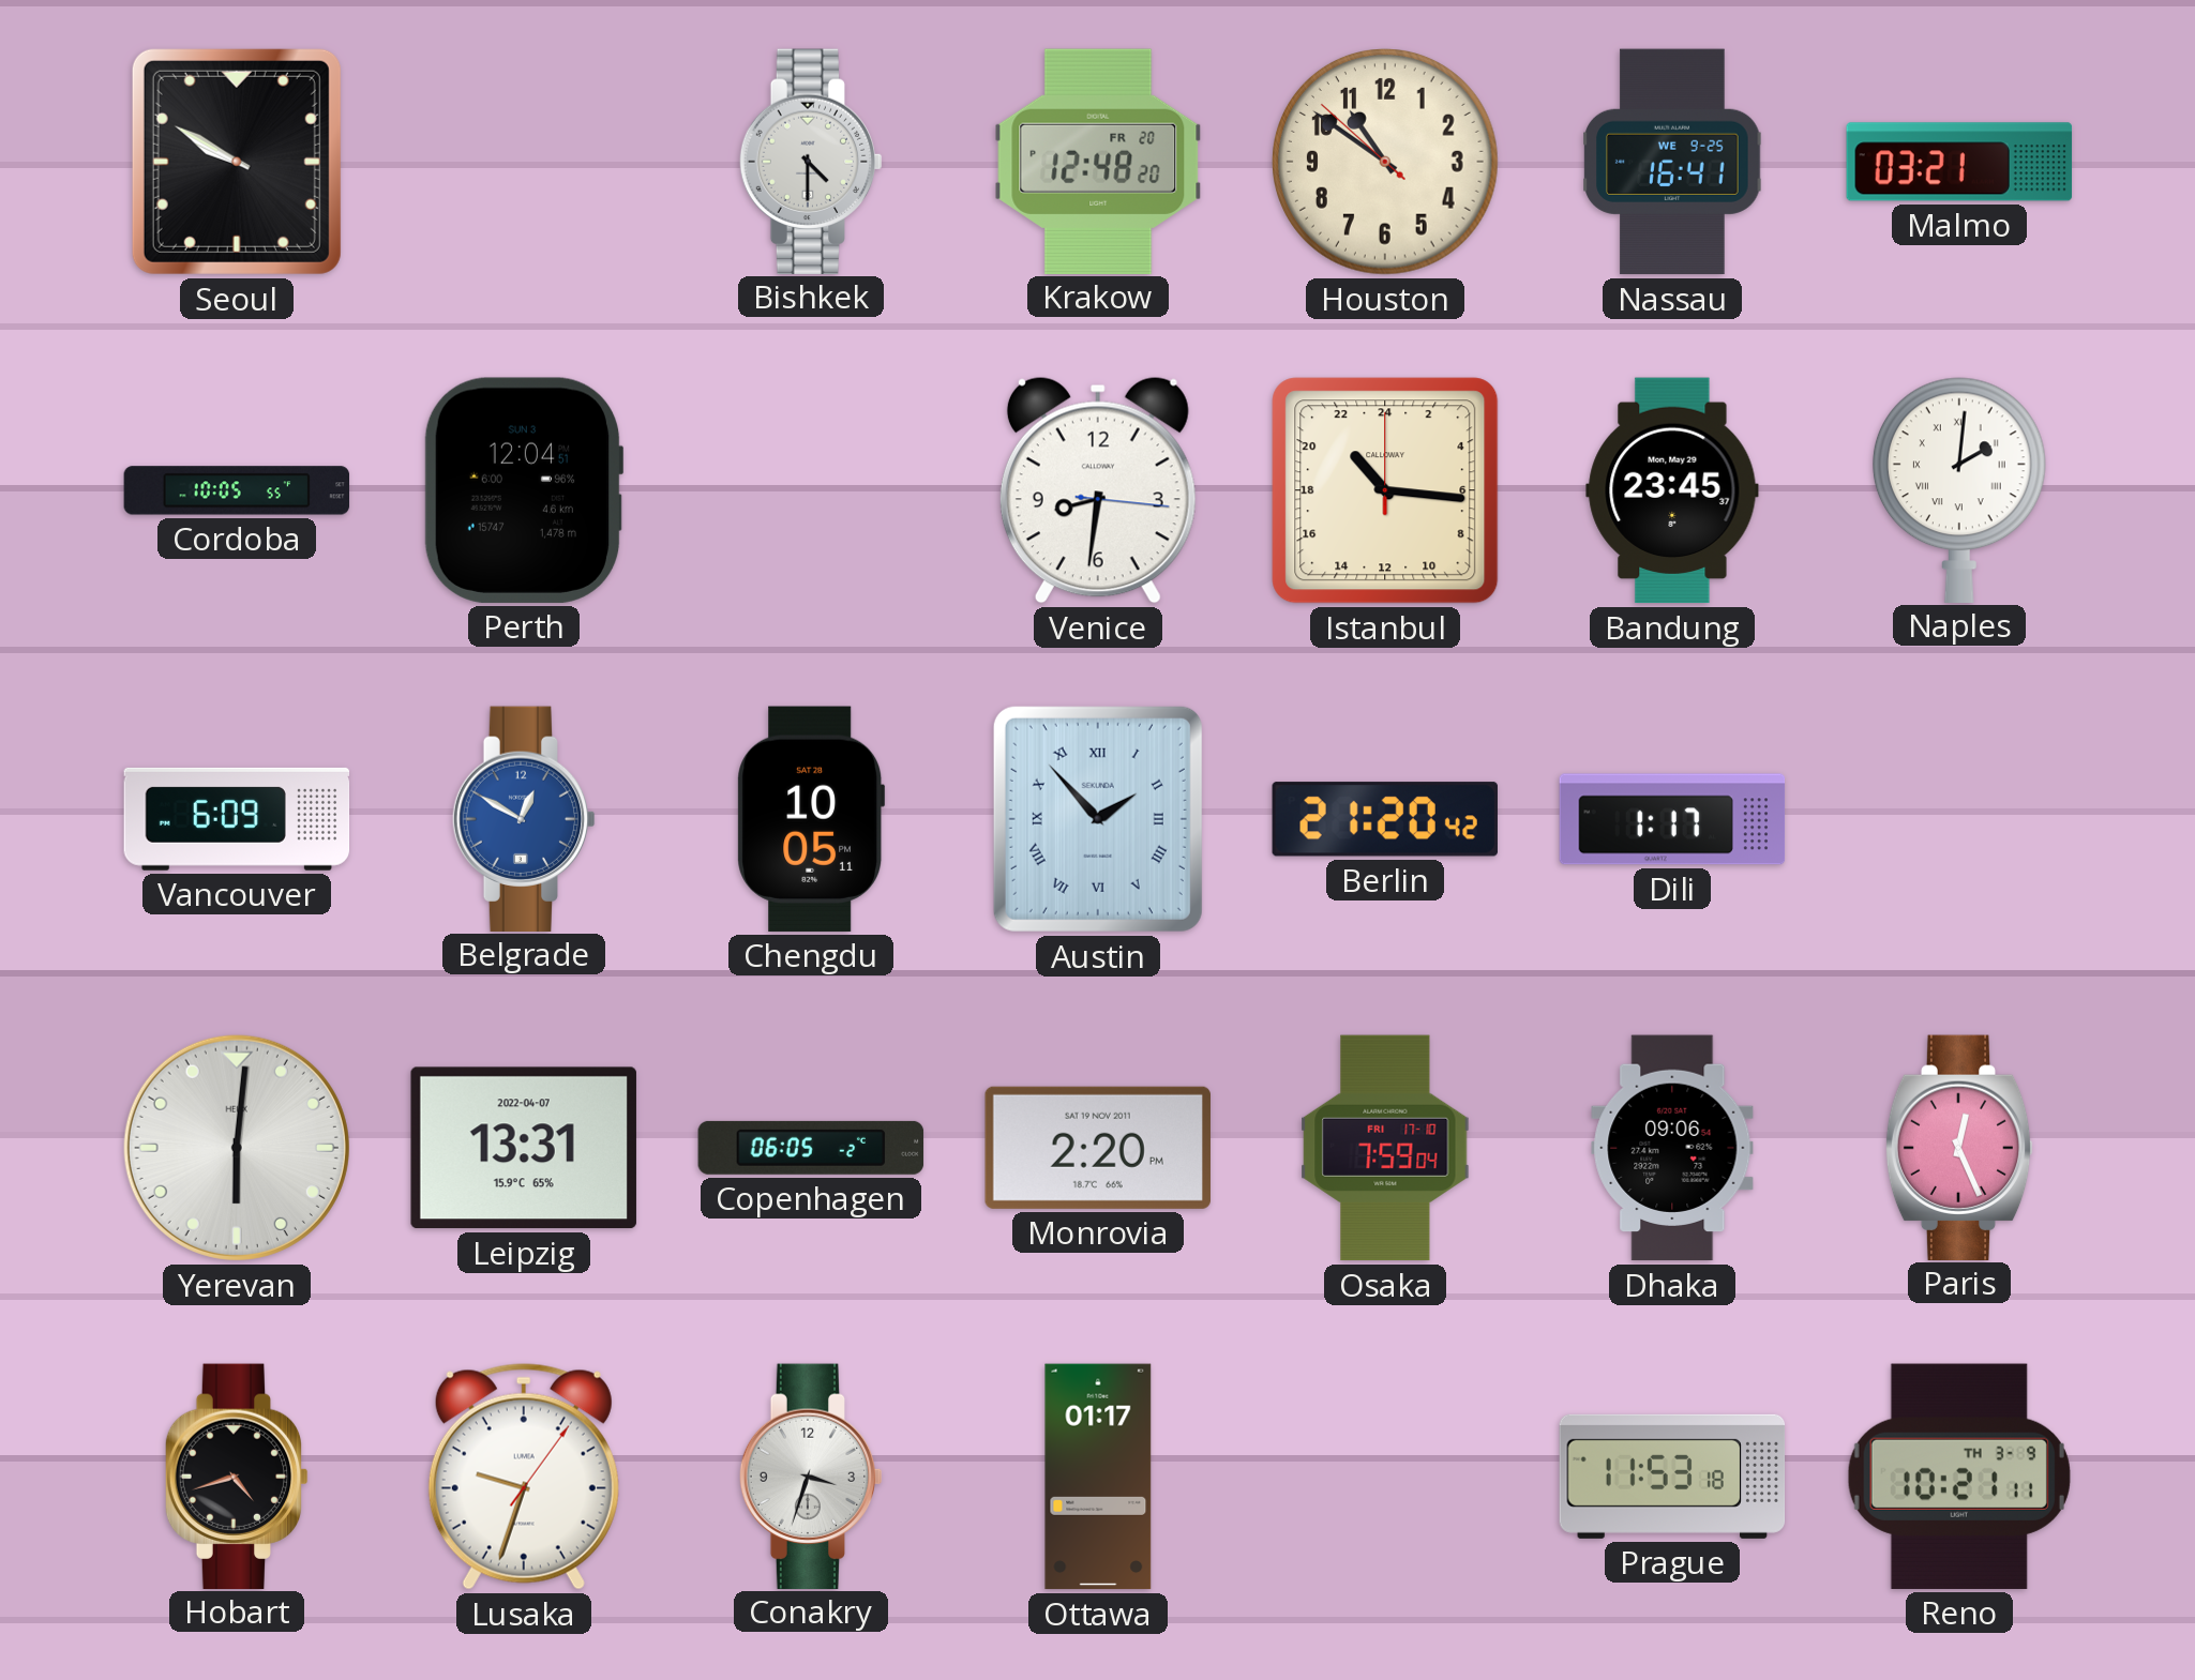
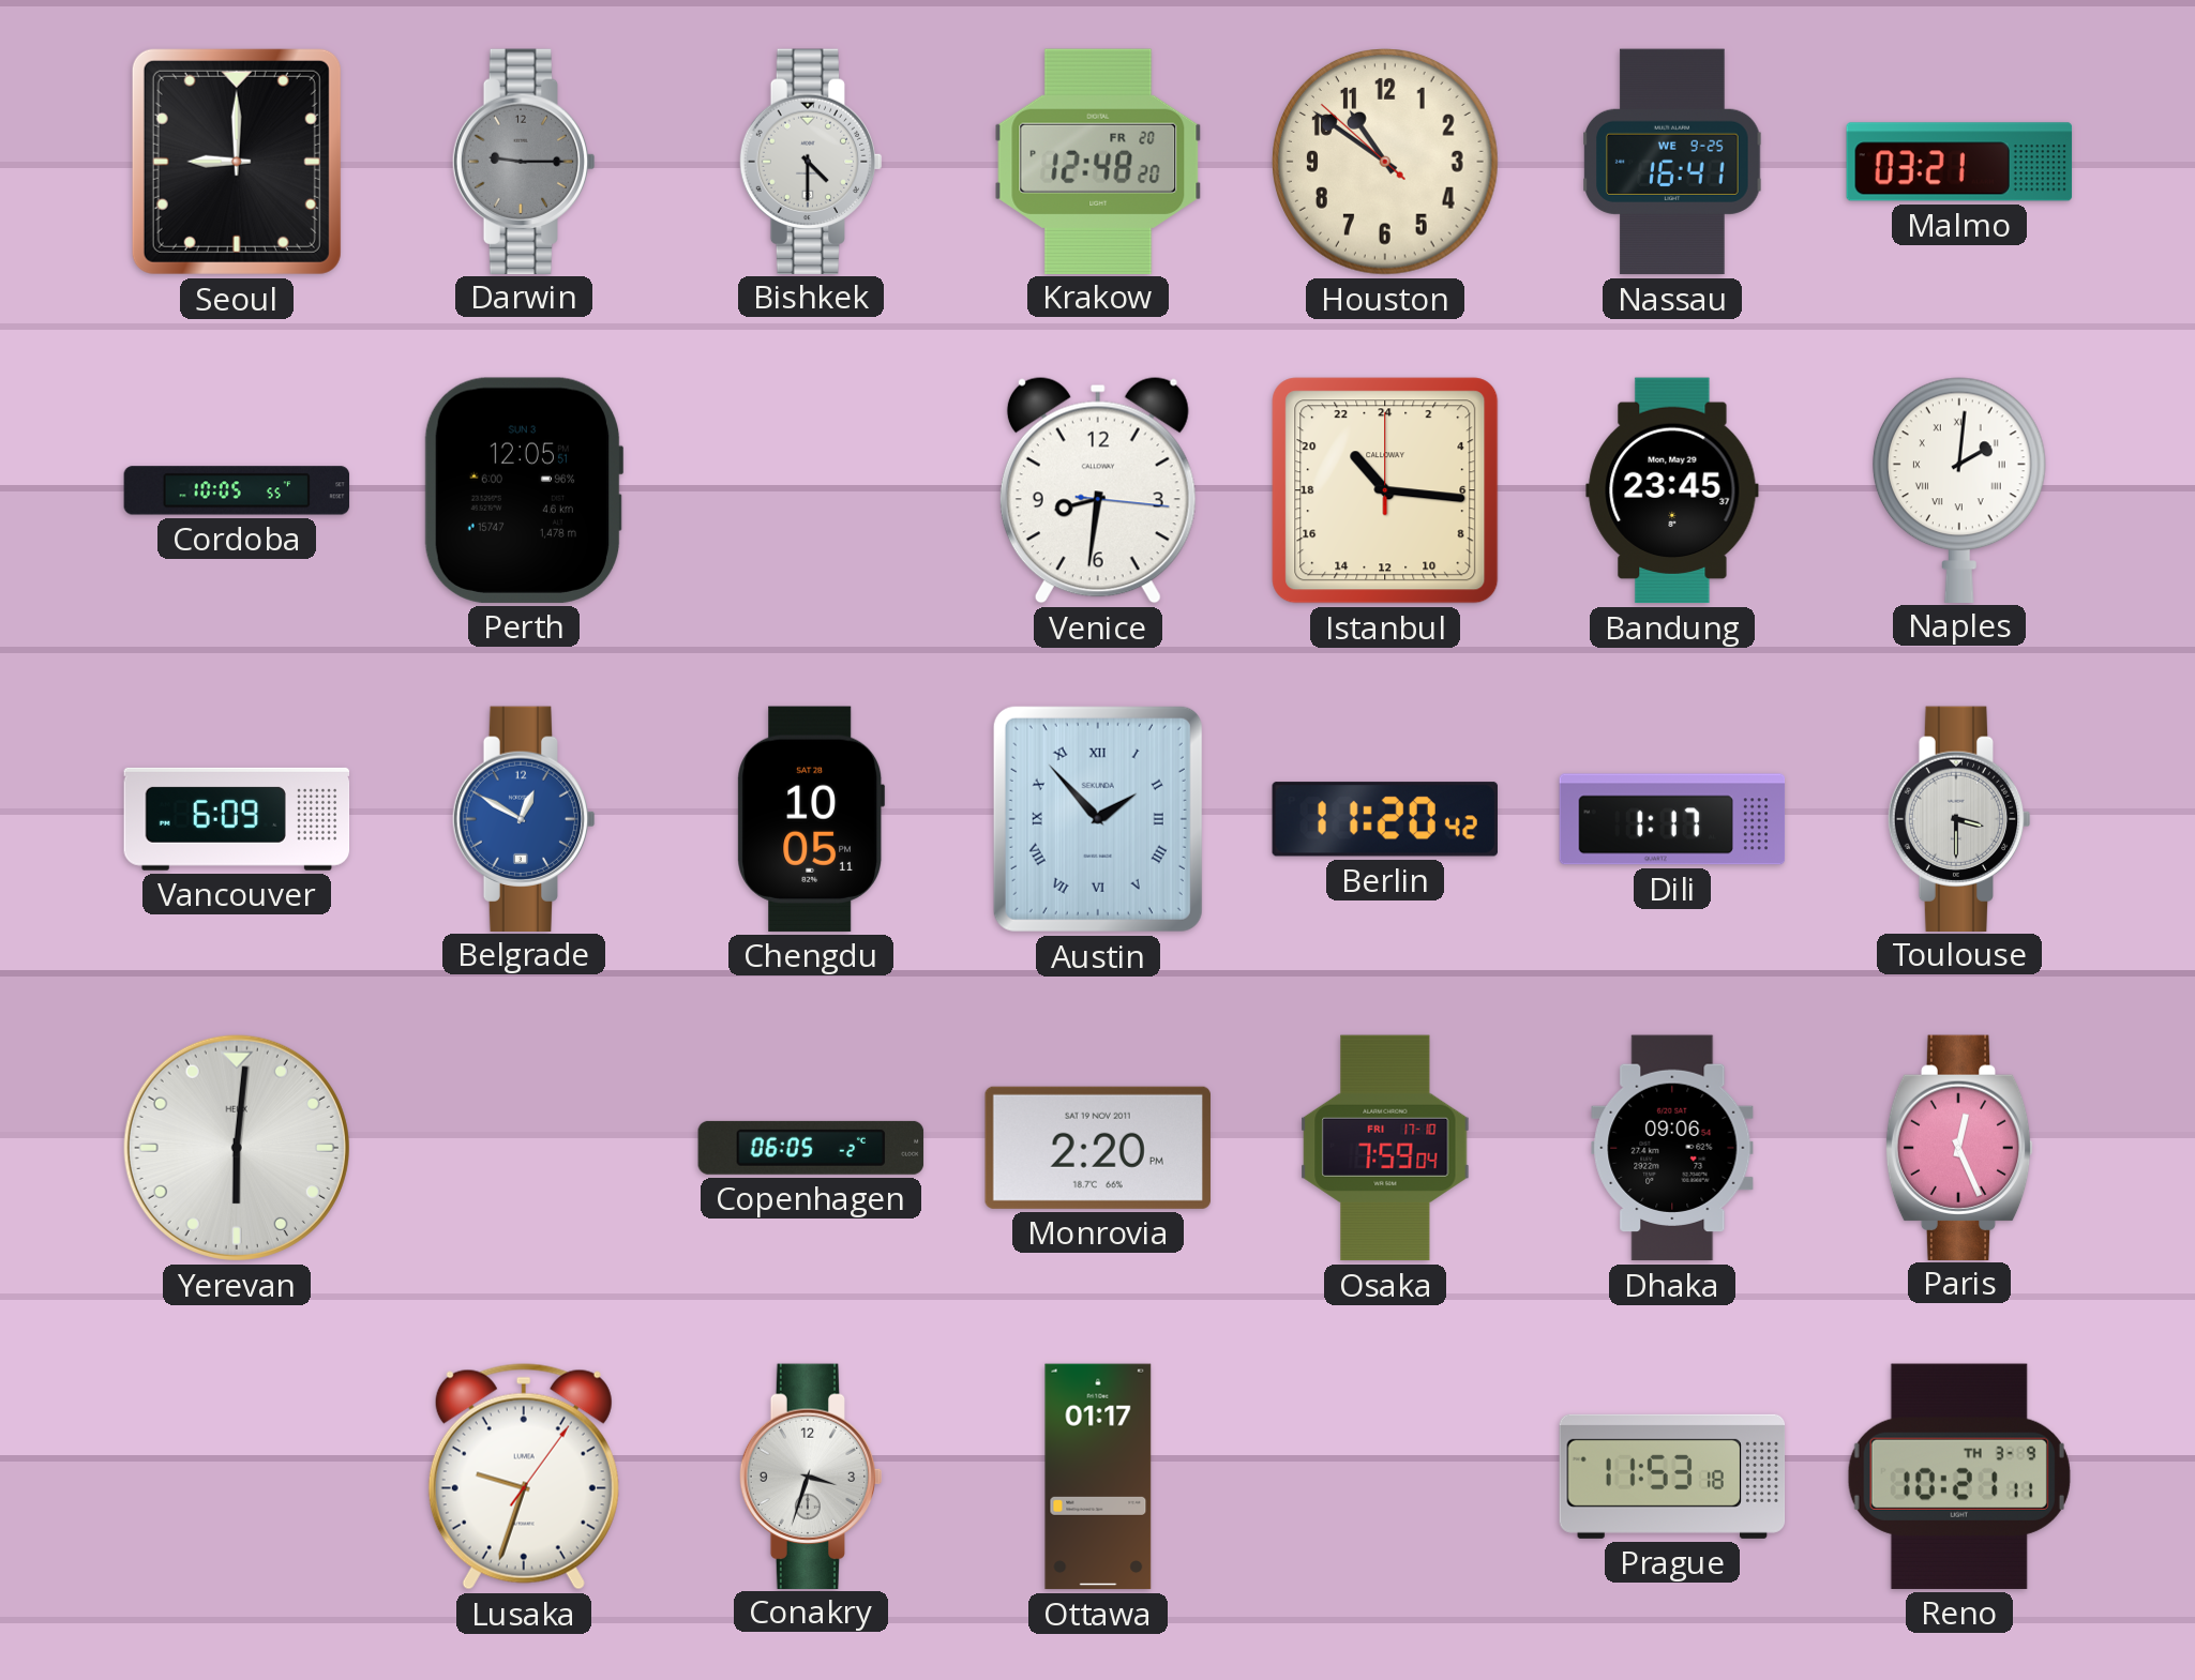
Seoul: 9:50 -> 9:00
Darwin: none -> 9:15
Perth: 12:04 -> 12:05
Berlin: 21:20 -> 11:20
Toulouse: none -> 3:30
Leipzig: 13:31 -> none
Hobart: 4:42 -> none
